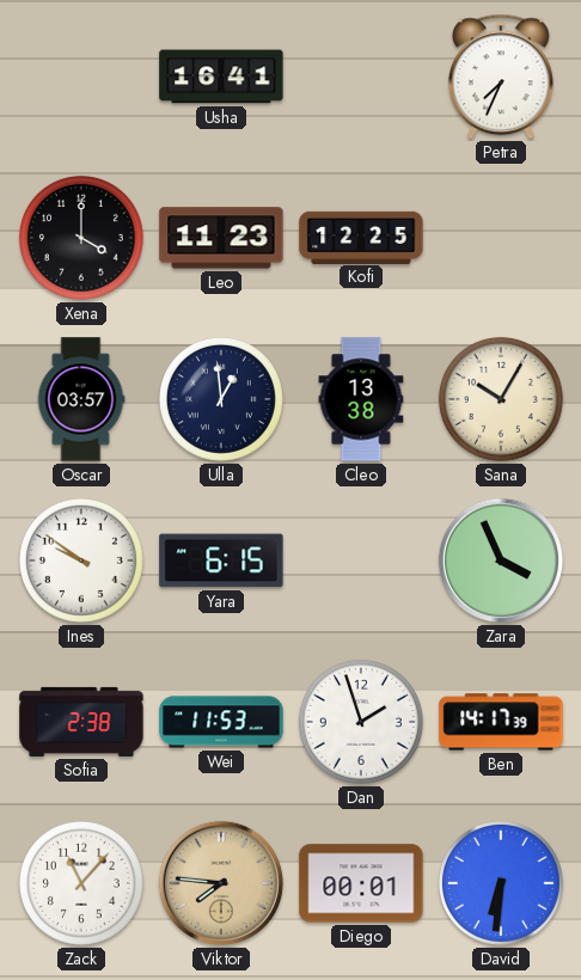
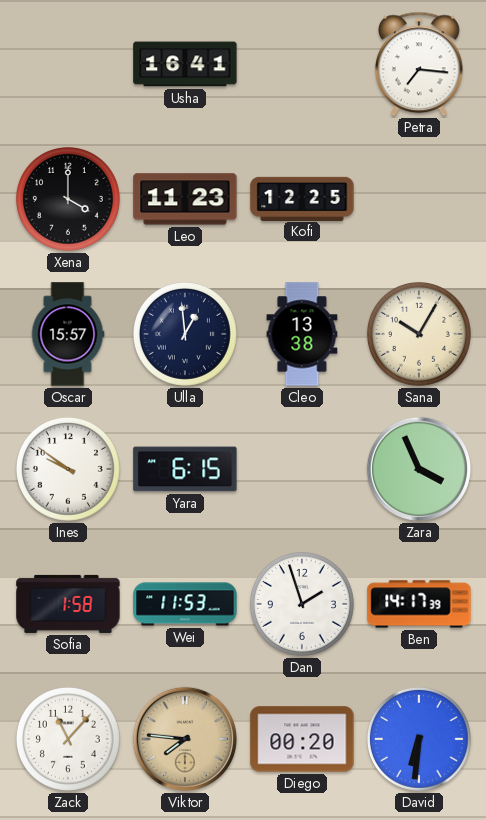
Petra: 7:34 -> 7:16
Oscar: 03:57 -> 15:57
Sofia: 2:38 -> 1:58
Diego: 00:01 -> 00:20
